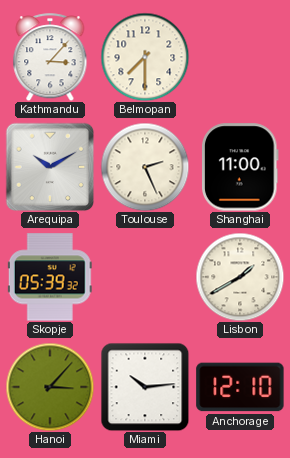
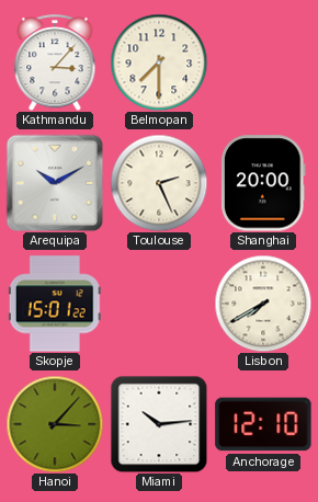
Shanghai: 11:00 -> 20:00
Skopje: 05:39 -> 15:01
Lisbon: 1:40 -> 7:40
